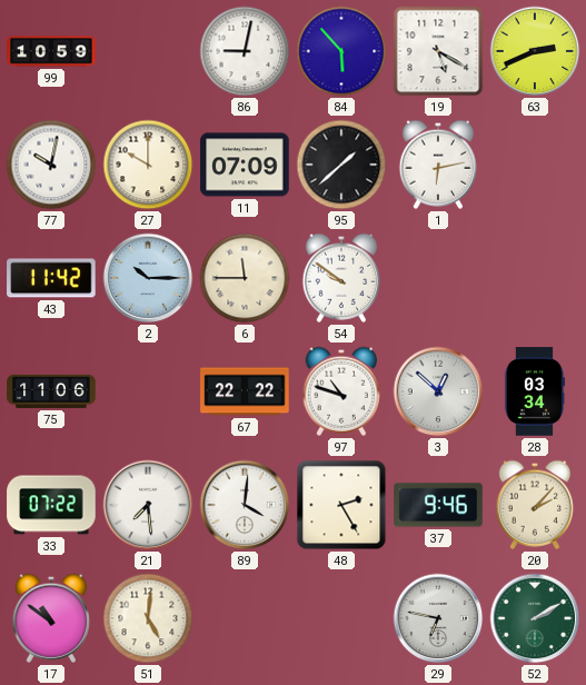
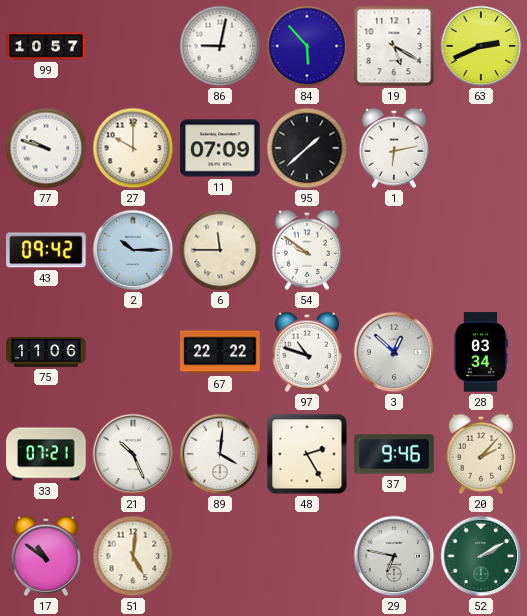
99: 10:59 -> 10:57
77: 10:02 -> 9:48
43: 11:42 -> 09:42
33: 07:22 -> 07:21
21: 7:29 -> 10:26
